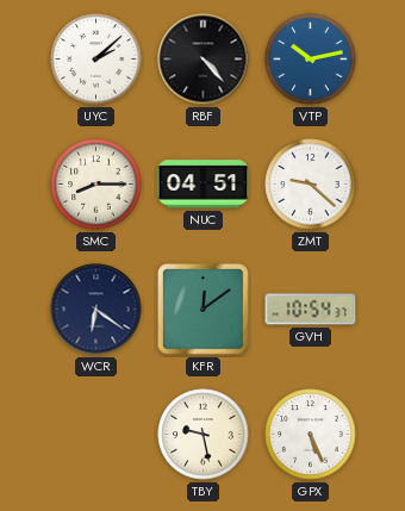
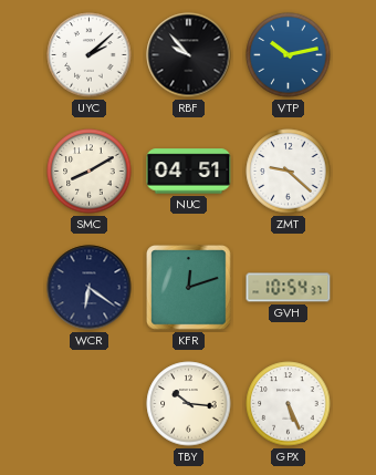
RBF: 4:23 -> 9:53
SMC: 8:15 -> 8:10
KFR: 12:09 -> 12:12
TBY: 9:28 -> 10:16
